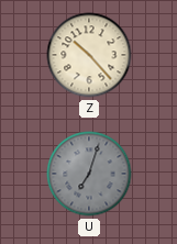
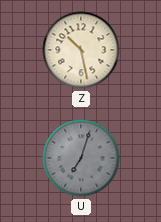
Z: 10:23 -> 10:28
